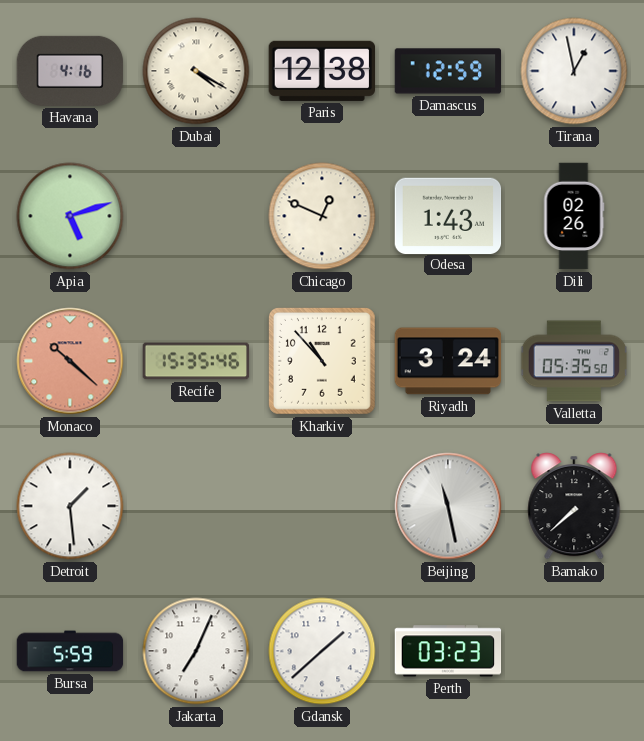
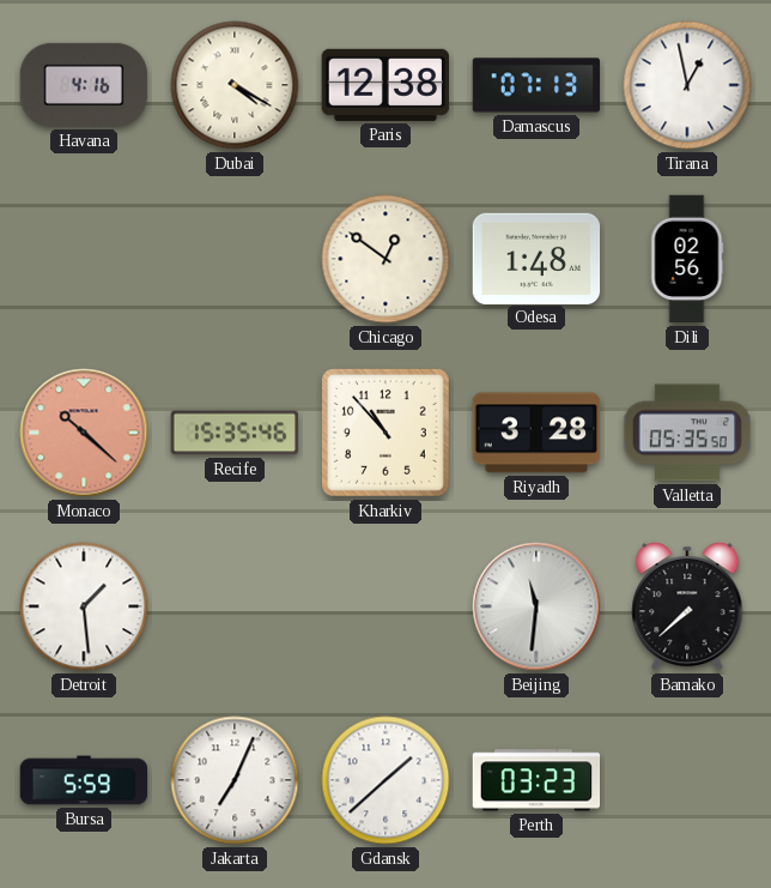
Damascus: 12:59 -> 07:13
Apia: 5:12 -> none
Chicago: 12:49 -> 12:51
Odesa: 1:43 -> 1:48
Dili: 02:26 -> 02:56
Riyadh: 3:24 -> 3:28
Beijing: 11:28 -> 11:31
